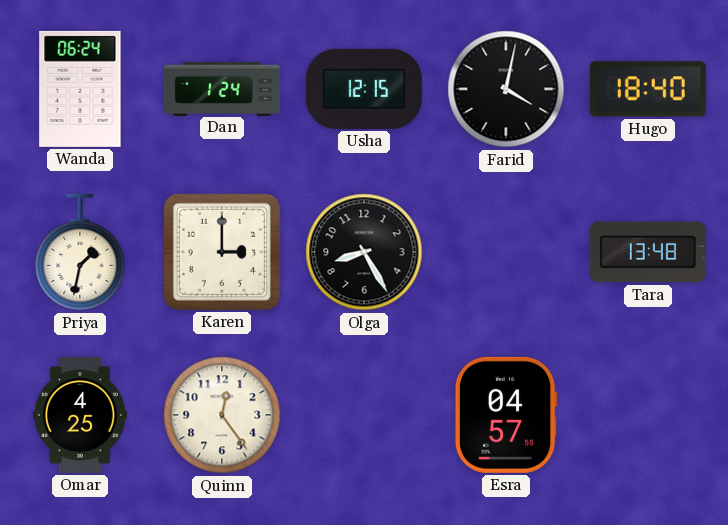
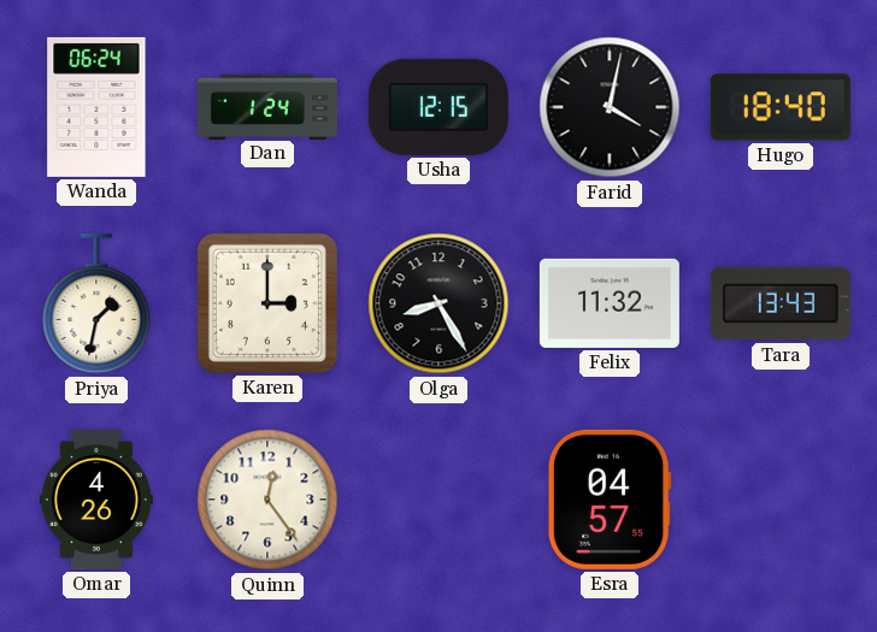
Felix: none -> 11:32
Tara: 13:48 -> 13:43
Omar: 4:25 -> 4:26
